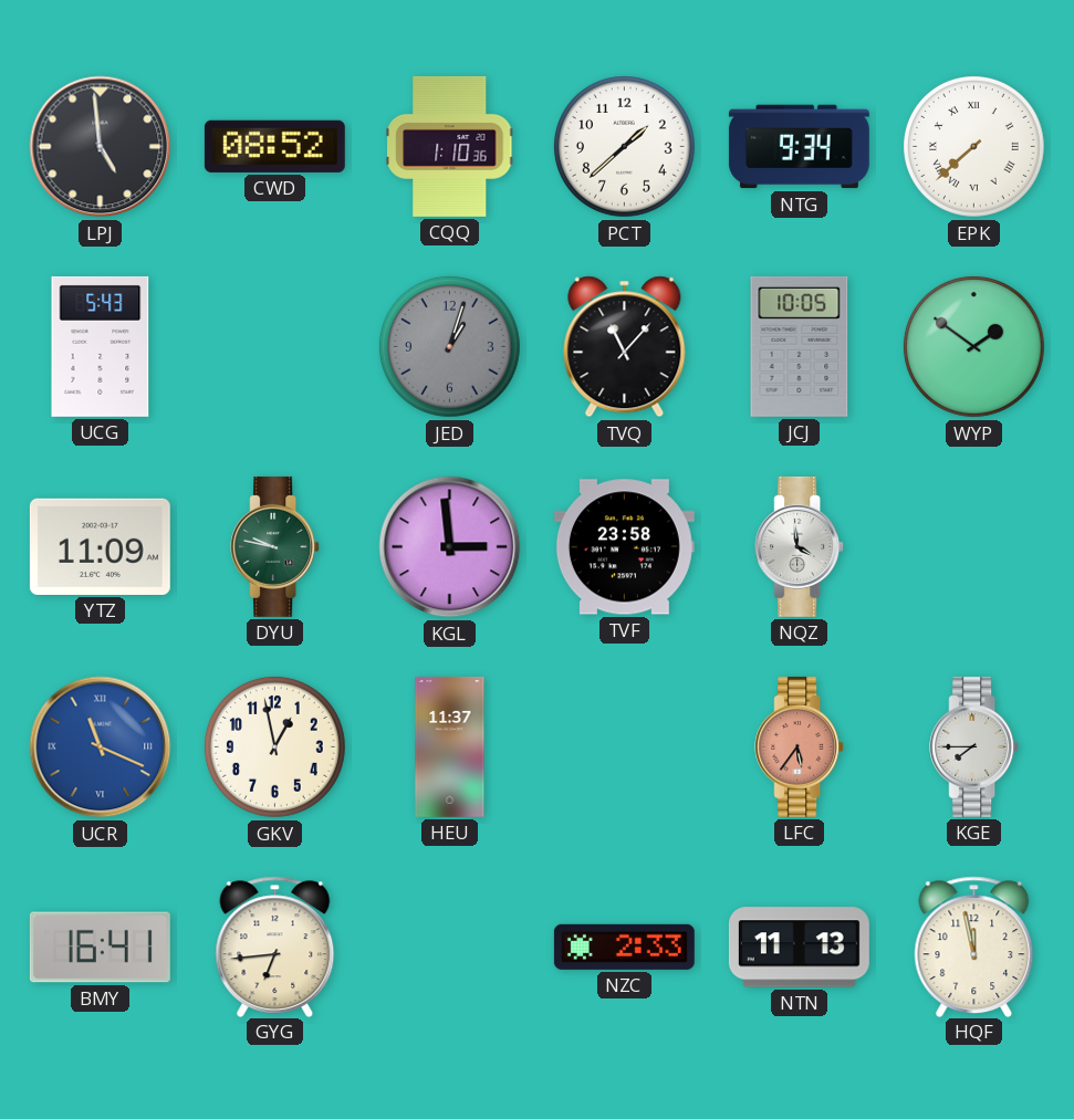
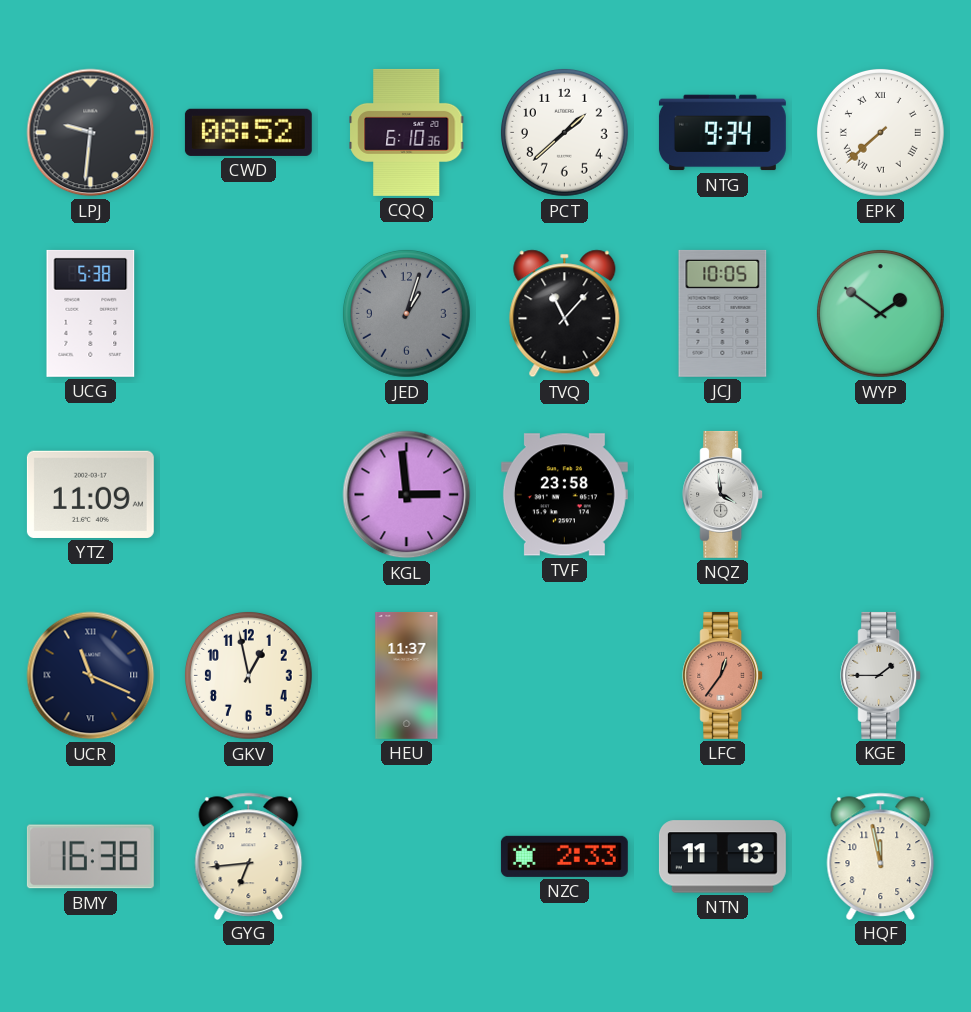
LPJ: 4:59 -> 9:31
CQQ: 1:10 -> 6:10
UCG: 5:43 -> 5:38
DYU: 9:47 -> none
UCR dial: blue -> navy
LFC: 5:36 -> 12:36
KGE: 7:45 -> 1:45
BMY: 16:41 -> 16:38
